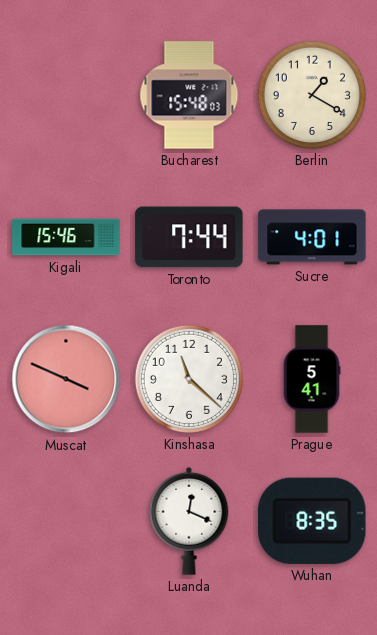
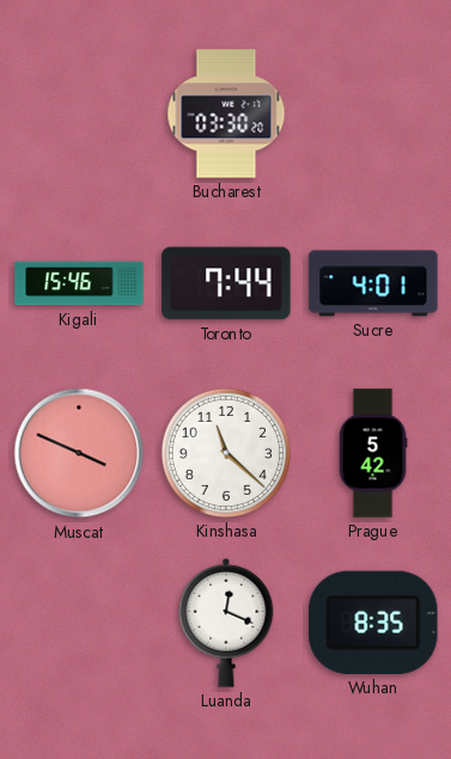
Bucharest: 15:48 -> 03:30
Berlin: 1:20 -> none
Prague: 5:41 -> 5:42
